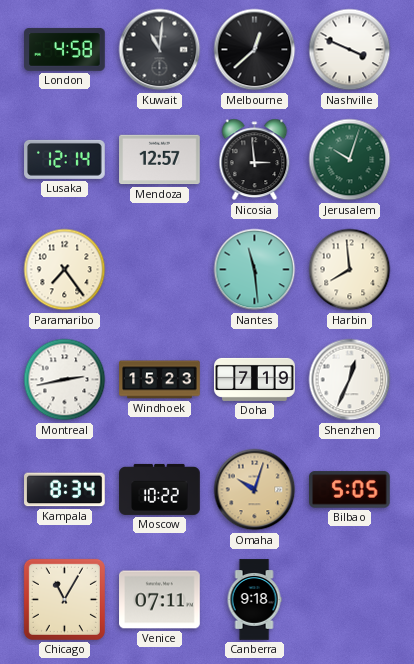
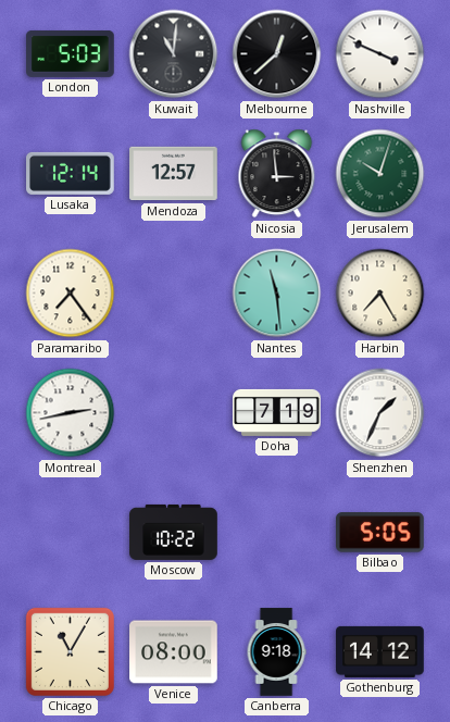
London: 4:58 -> 5:03
Harbin: 7:59 -> 7:25
Windhoek: 15:23 -> none
Shenzhen: 12:34 -> 1:34
Kampala: 8:34 -> none
Omaha: 10:03 -> none
Venice: 07:11 -> 08:00
Gothenburg: none -> 14:12
